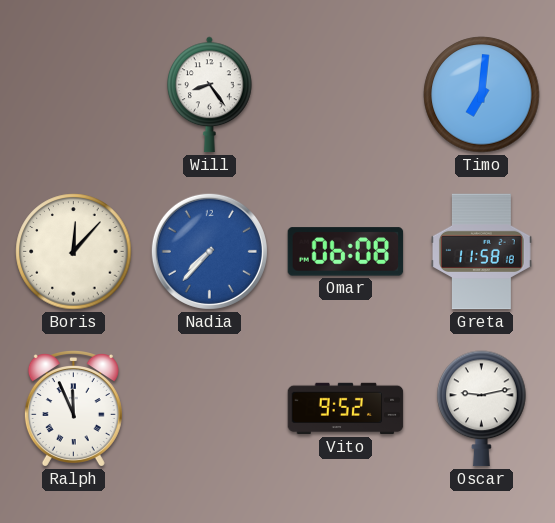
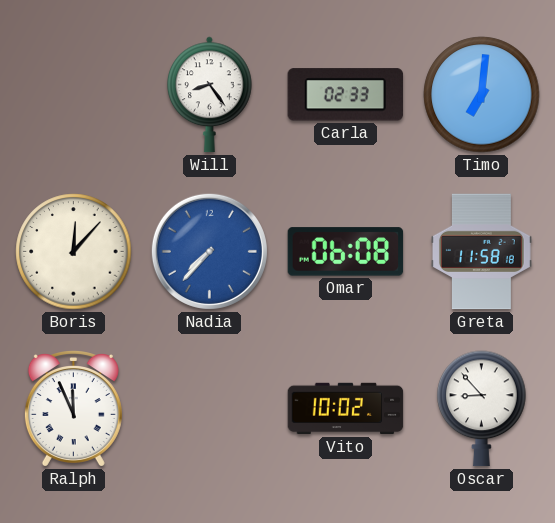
Carla: none -> 02:33
Vito: 9:52 -> 10:02
Oscar: 9:13 -> 8:53
